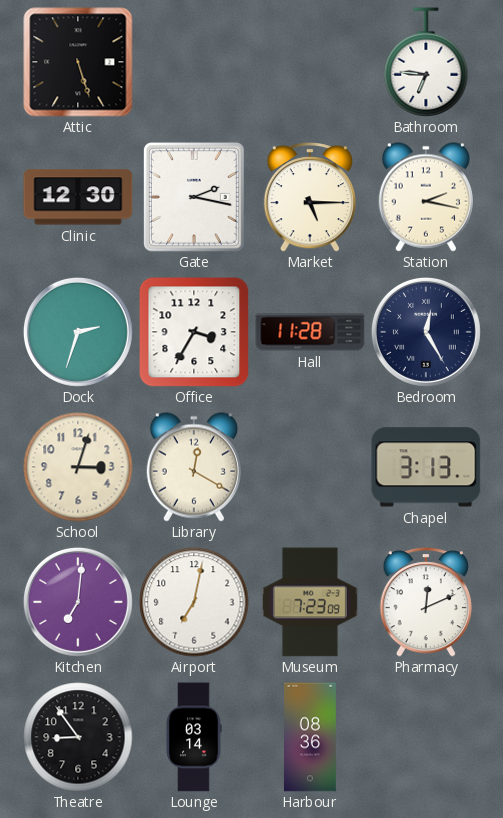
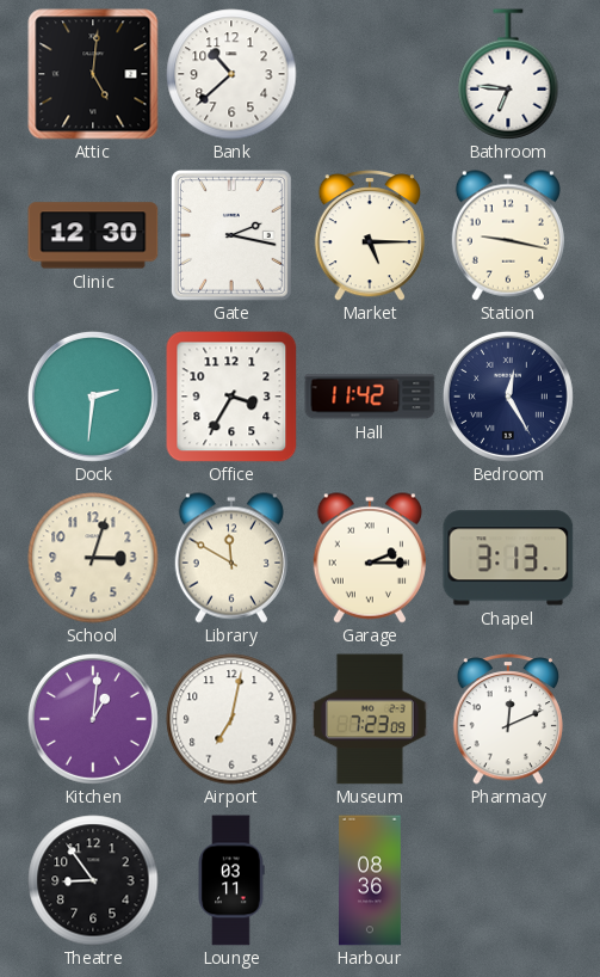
Attic: 5:27 -> 5:01
Bank: none -> 10:38
Station: 2:17 -> 9:17
Dock: 2:33 -> 2:31
Hall: 11:28 -> 11:42
Library: 12:20 -> 11:50
Garage: none -> 2:15
Kitchen: 7:01 -> 1:01
Lounge: 03:14 -> 03:11
